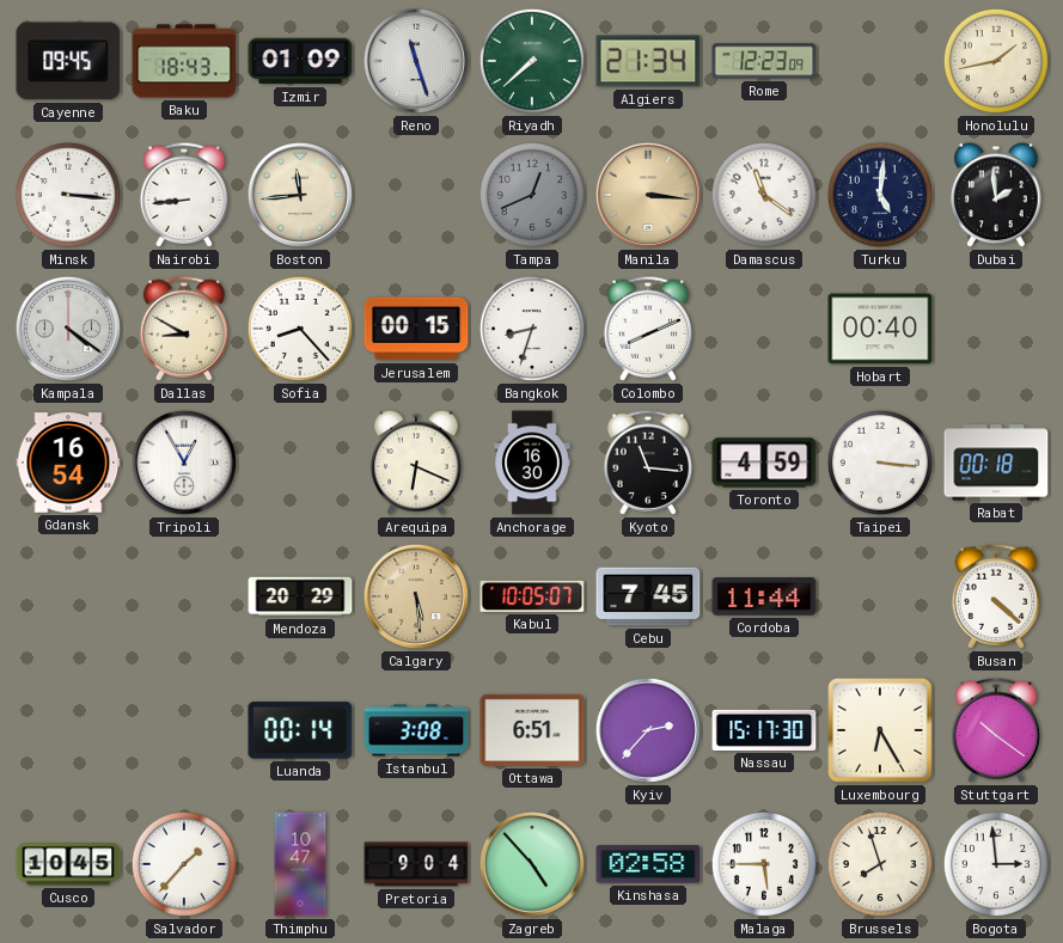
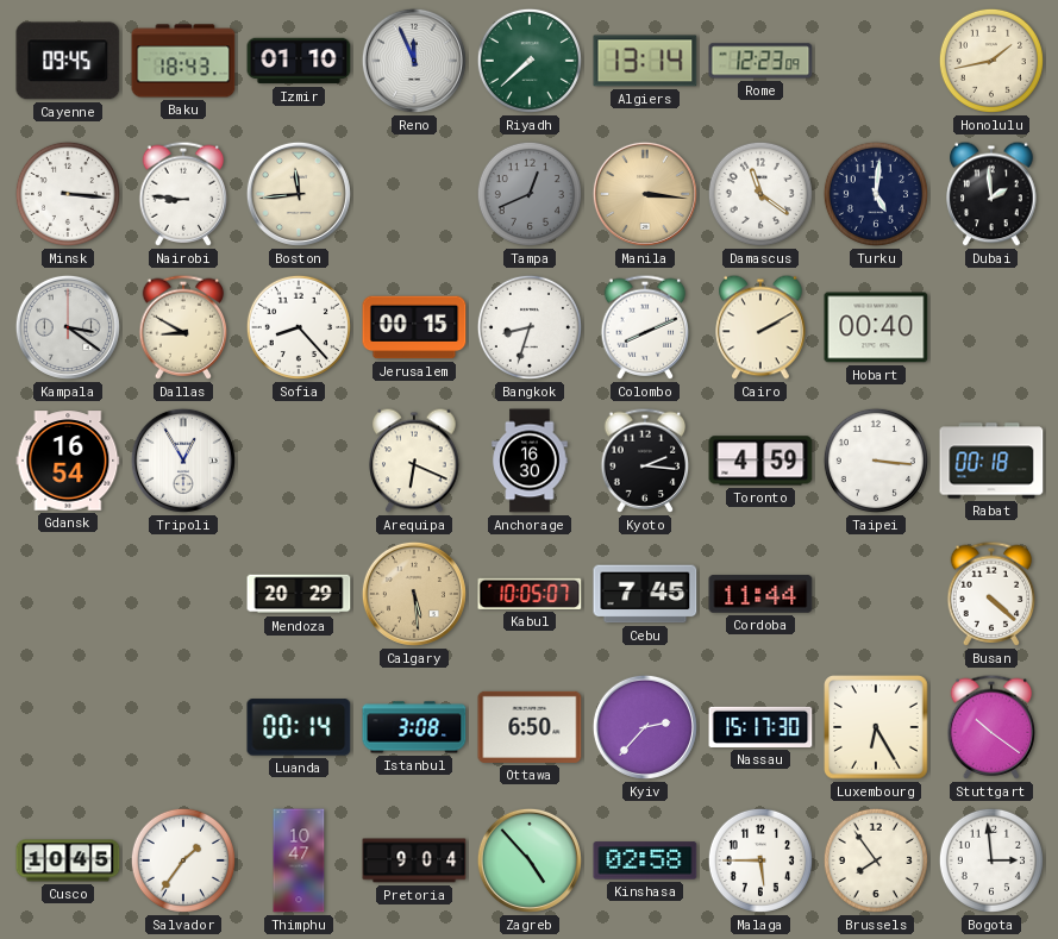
Izmir: 01:09 -> 01:10
Reno: 11:27 -> 11:56
Algiers: 21:34 -> 13:14
Nairobi: 8:44 -> 8:46
Kampala: 4:21 -> 3:21
Cairo: none -> 2:10
Kyoto: 11:16 -> 2:16
Ottawa: 6:51 -> 6:50
Salvador: 1:37 -> 1:36
Brussels: 7:57 -> 7:54
